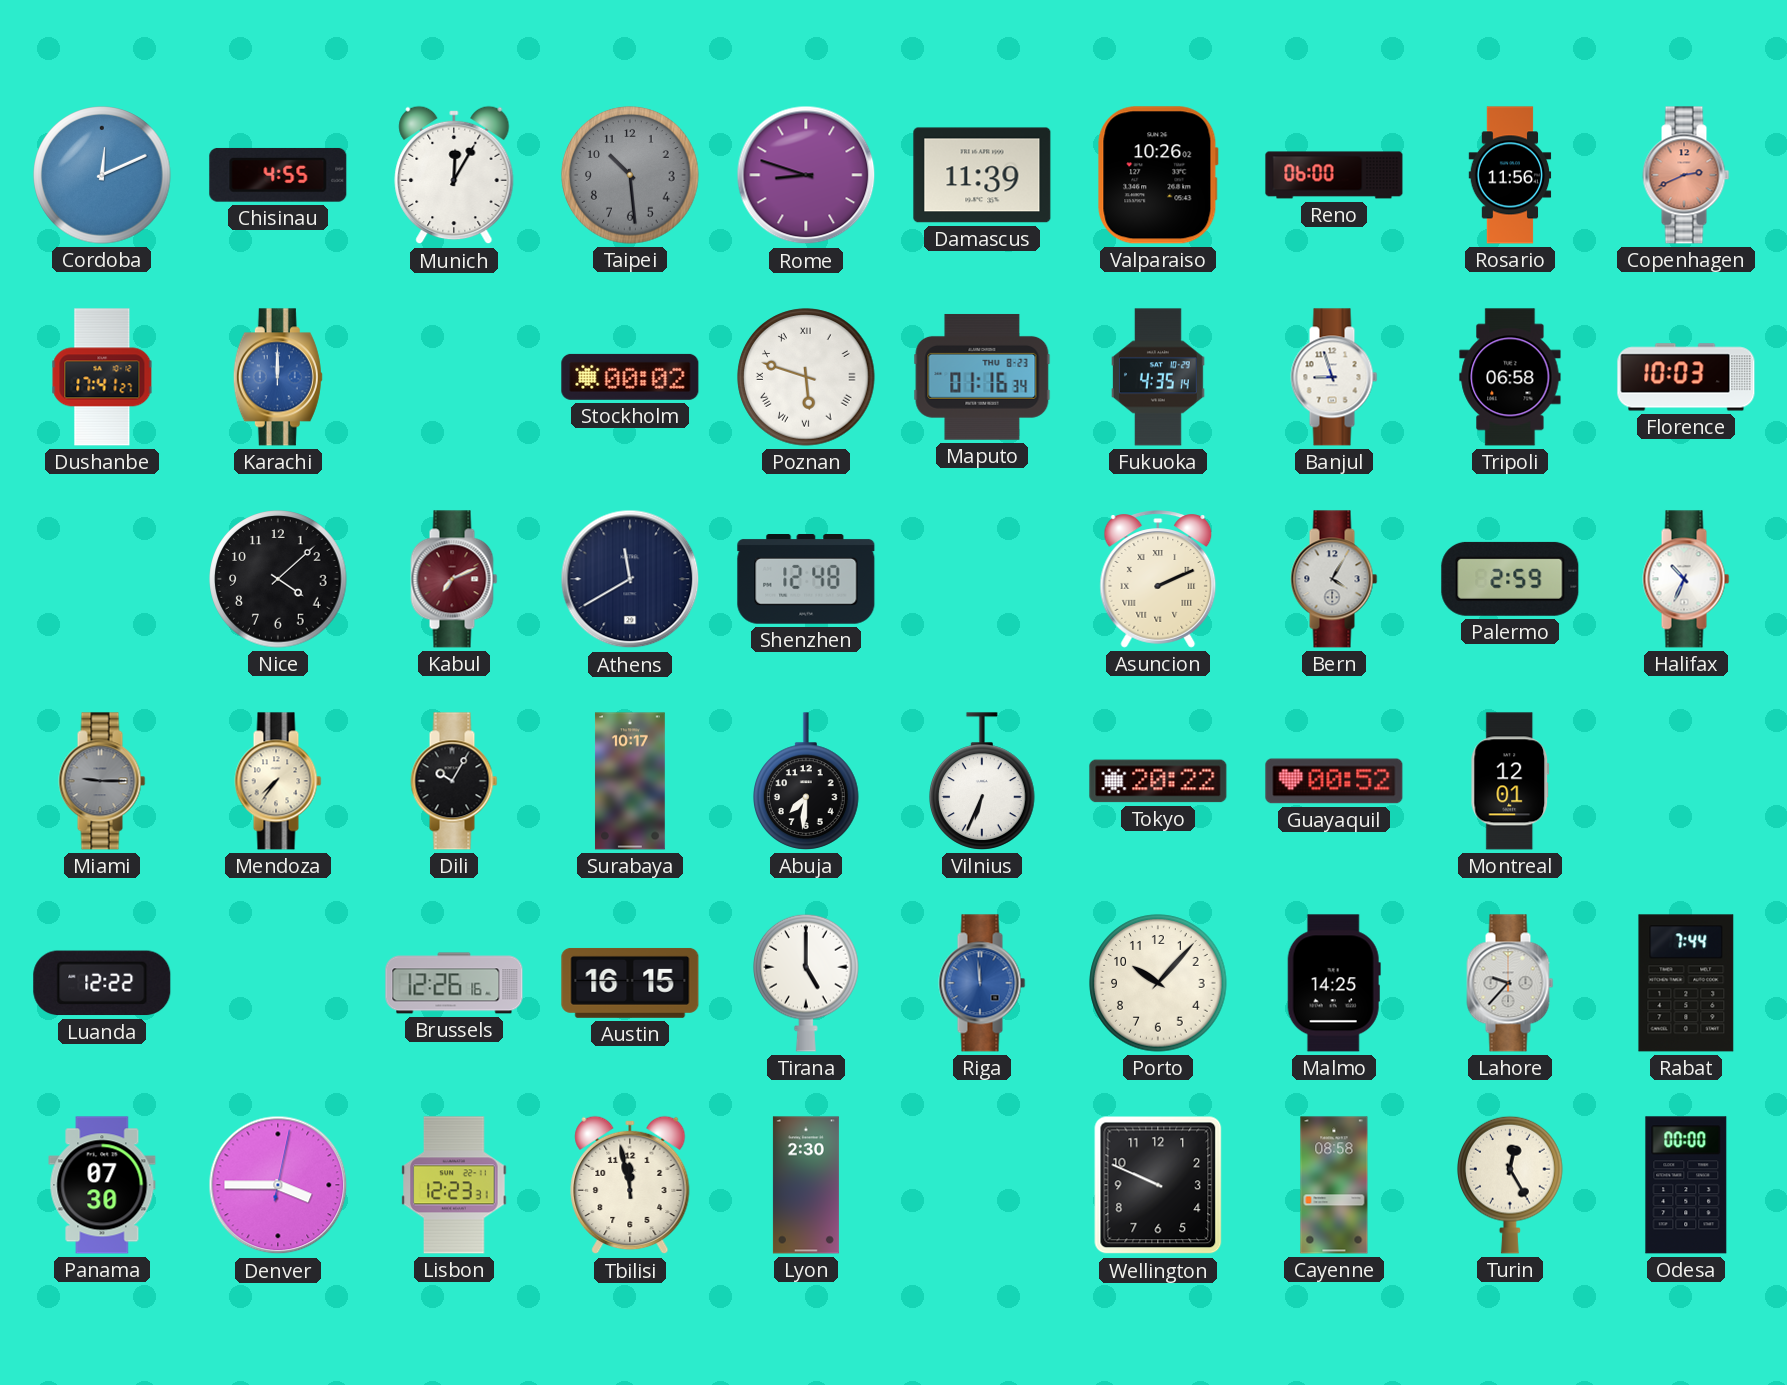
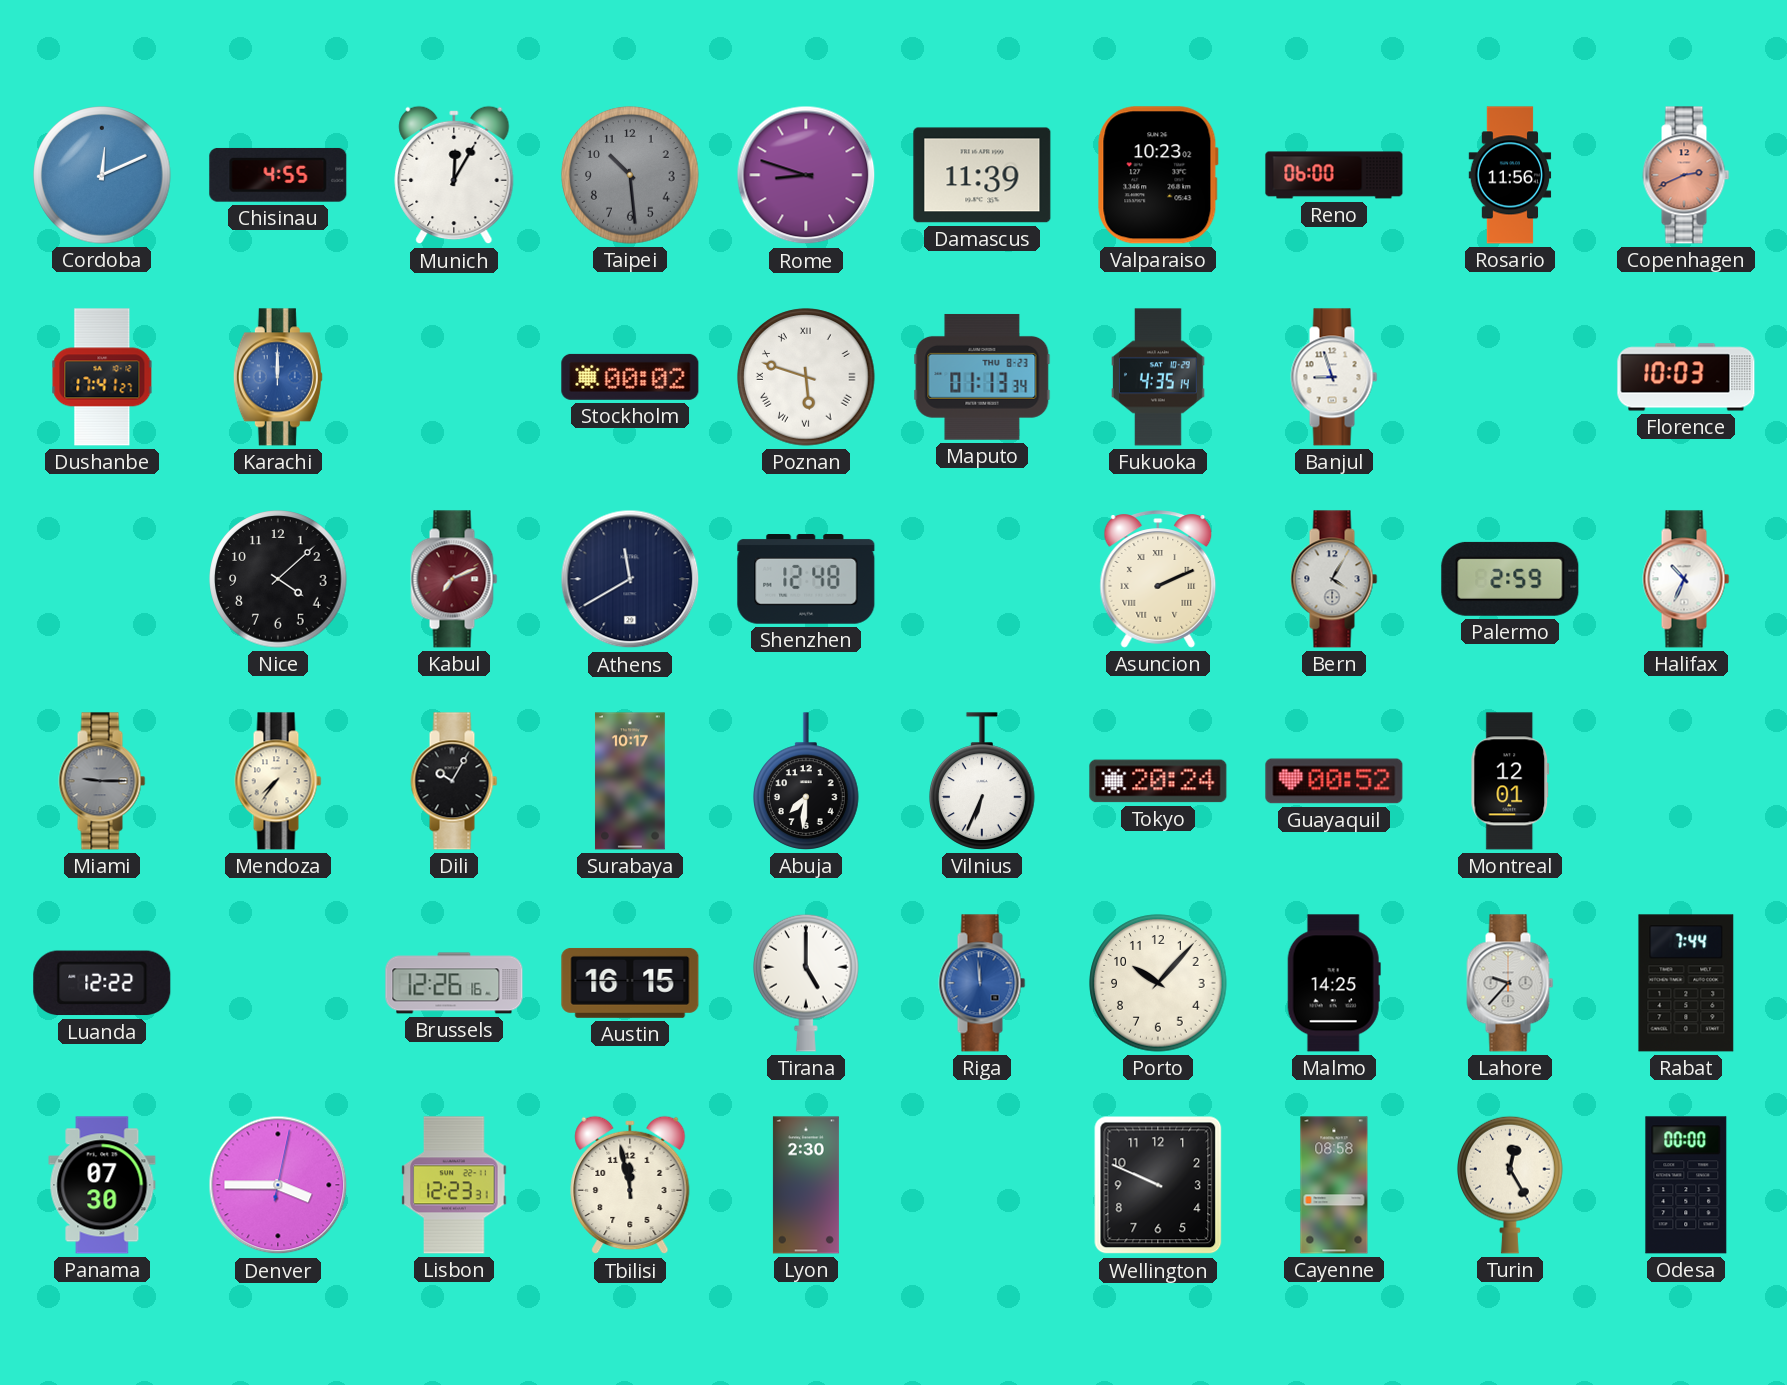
Valparaiso: 10:26 -> 10:23
Maputo: 01:16 -> 01:13
Tripoli: 06:58 -> none
Tokyo: 20:22 -> 20:24
